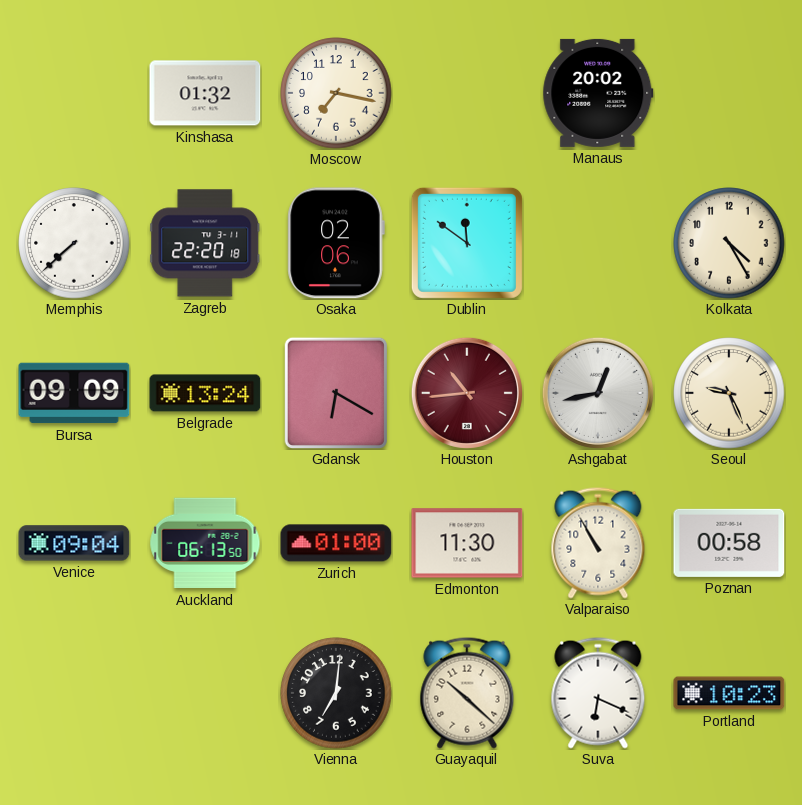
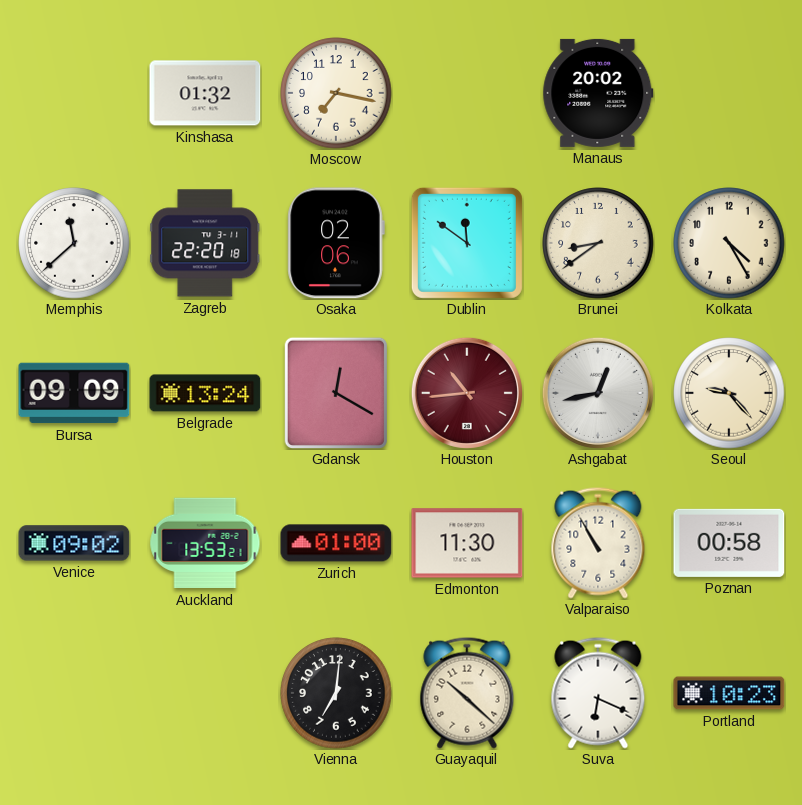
Memphis: 7:38 -> 11:38
Brunei: none -> 8:39
Gdansk: 6:20 -> 12:20
Seoul: 9:26 -> 9:23
Venice: 09:04 -> 09:02
Auckland: 06:13 -> 13:53
